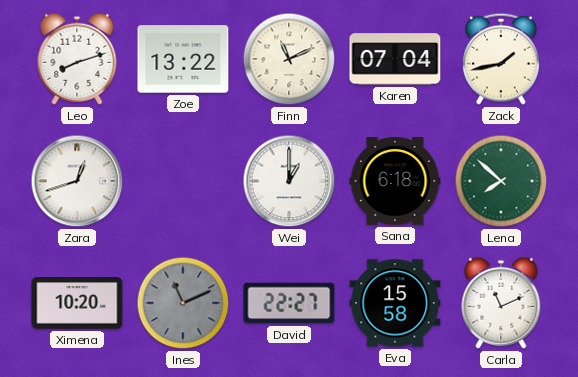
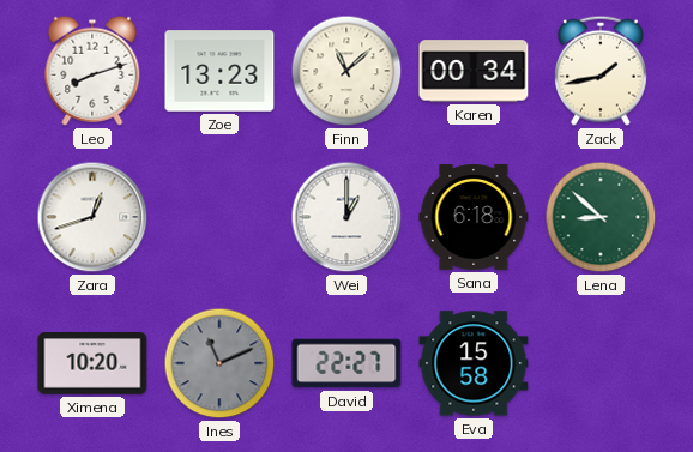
Zoe: 13:22 -> 13:23
Finn: 11:11 -> 11:08
Karen: 07:04 -> 00:34
Lena: 7:52 -> 8:52
Carla: 11:11 -> none
